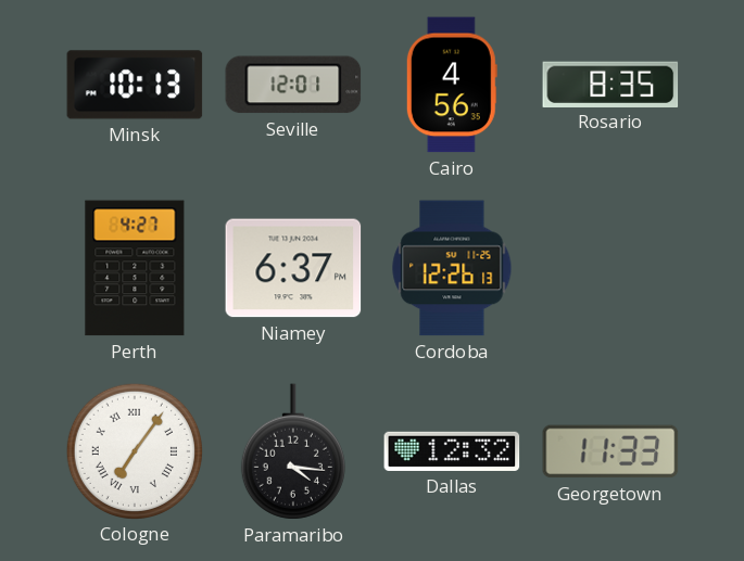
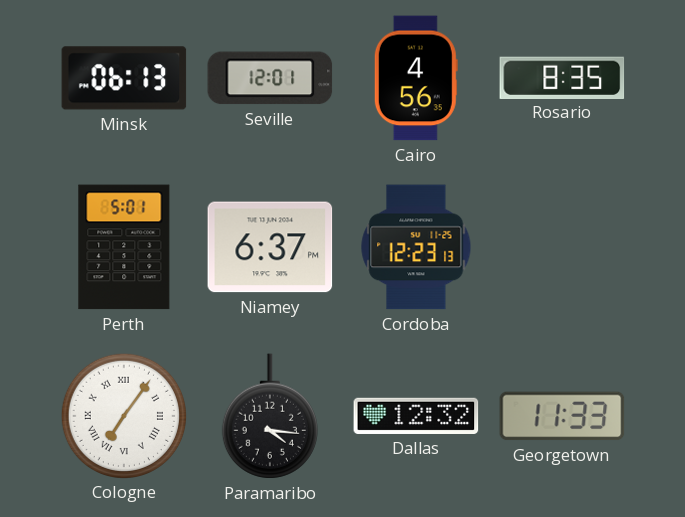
Minsk: 10:13 -> 06:13
Perth: 4:27 -> 5:01
Cordoba: 12:26 -> 12:23
